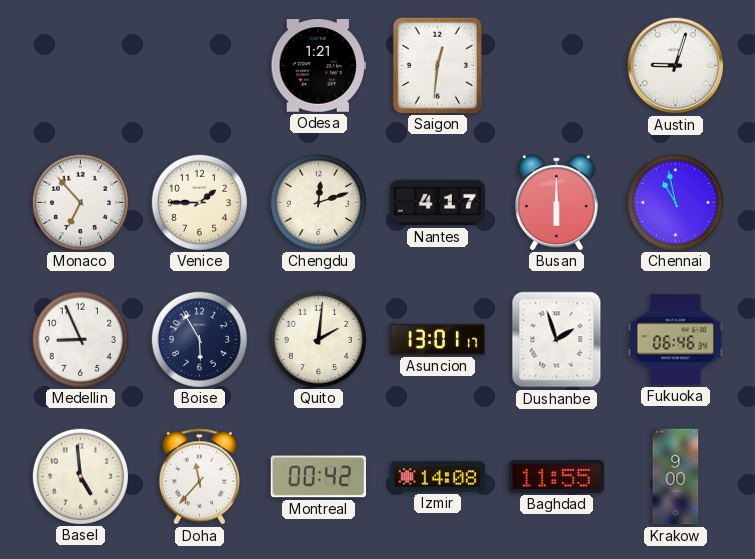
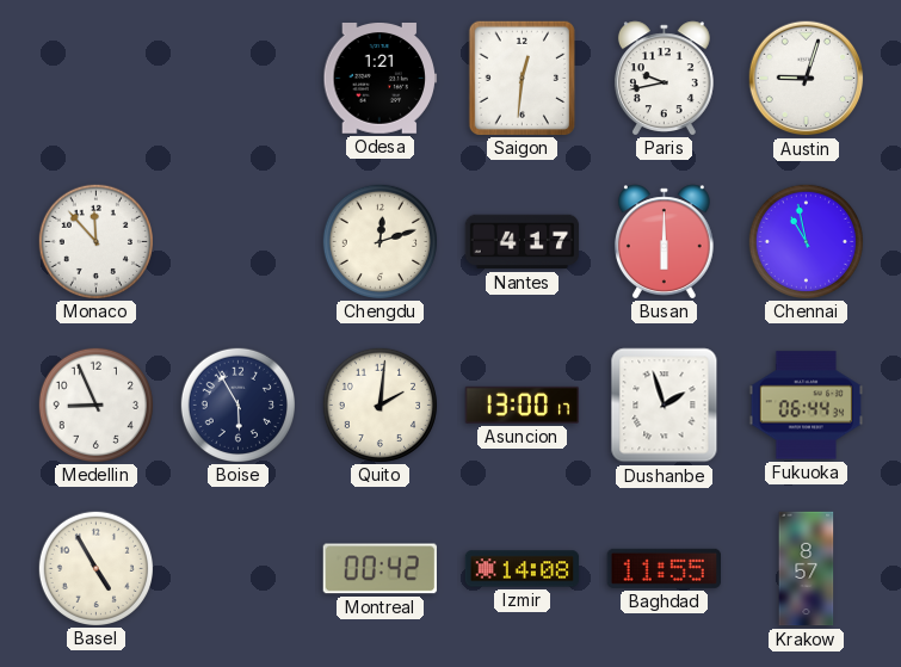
Paris: none -> 9:43
Monaco: 6:53 -> 11:53
Venice: 1:45 -> none
Asuncion: 13:01 -> 13:00
Fukuoka: 06:46 -> 06:44
Basel: 4:59 -> 4:55
Doha: 11:37 -> none
Krakow: 9:00 -> 8:57
